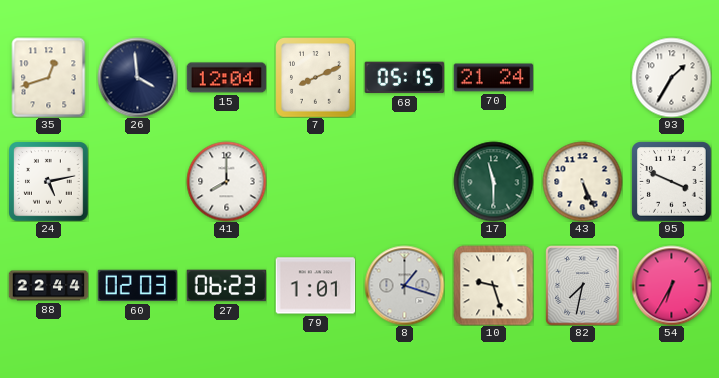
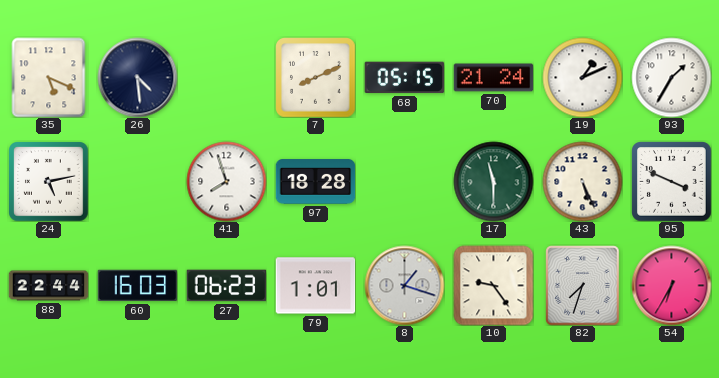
35: 12:42 -> 5:19
26: 3:59 -> 4:29
15: 12:04 -> none
19: none -> 1:11
41: 8:00 -> 7:57
97: none -> 18:28
60: 02:03 -> 16:03
10: 9:27 -> 9:24
82: 7:32 -> 7:33
